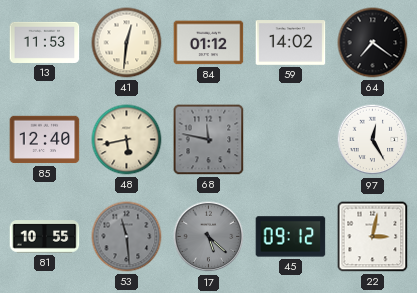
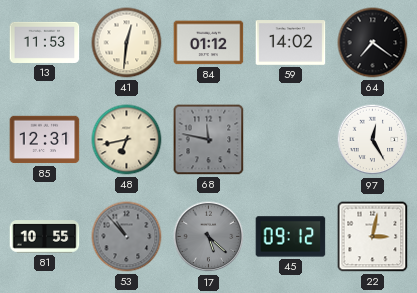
85: 12:40 -> 12:31
48: 5:43 -> 6:43
53: 11:29 -> 10:53
